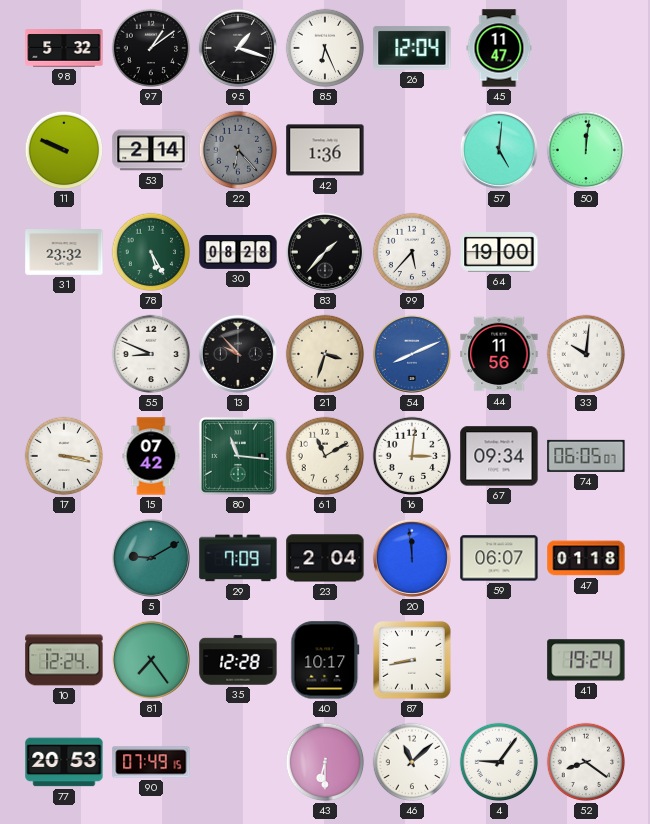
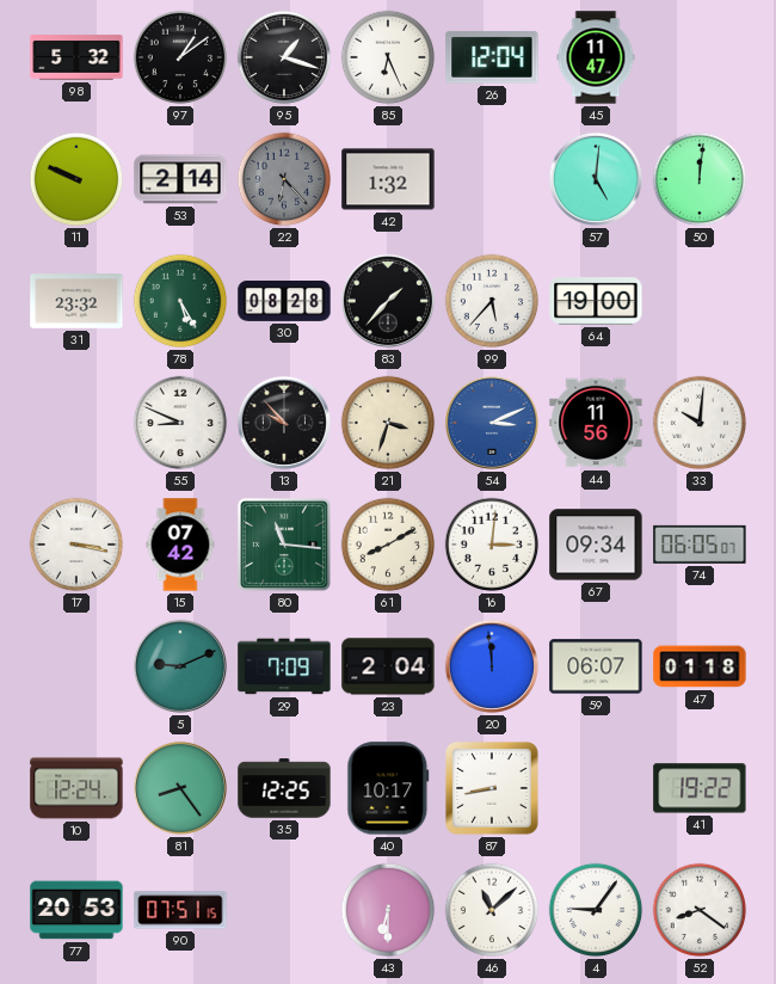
42: 1:36 -> 1:32
54: 8:11 -> 3:11
61: 11:10 -> 8:10
5: 9:10 -> 9:11
81: 7:24 -> 8:24
35: 12:28 -> 12:25
41: 19:24 -> 19:22
90: 07:49 -> 07:51
